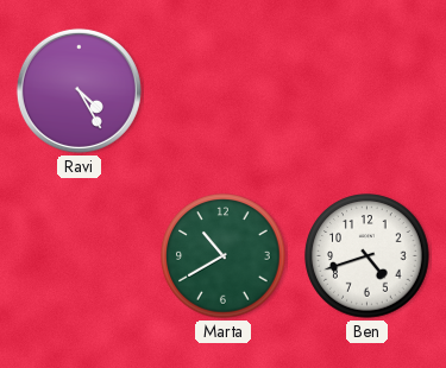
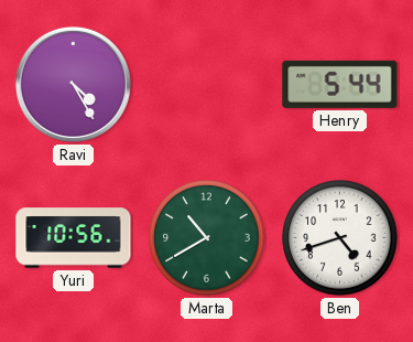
Henry: none -> 5:44
Yuri: none -> 10:56
